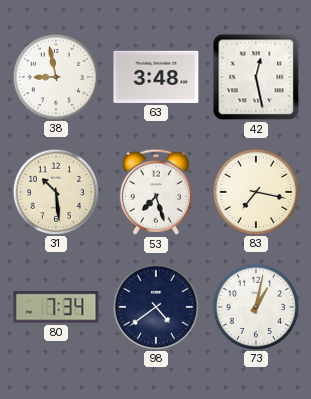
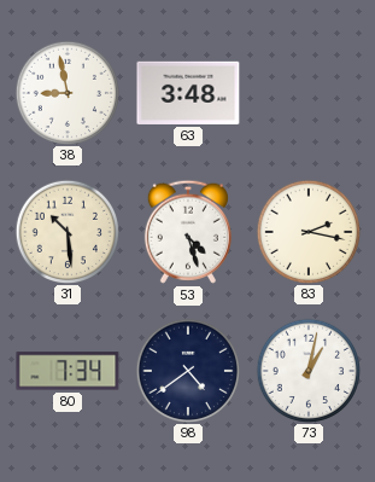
42: 12:28 -> none
53: 7:27 -> 4:27
83: 7:17 -> 2:17
